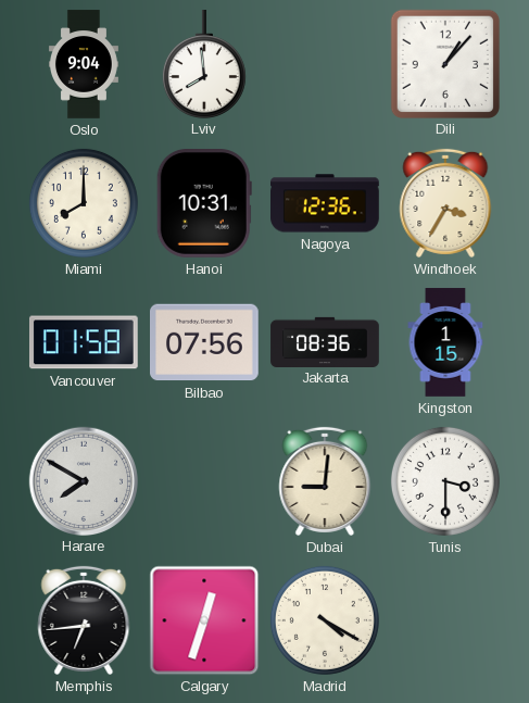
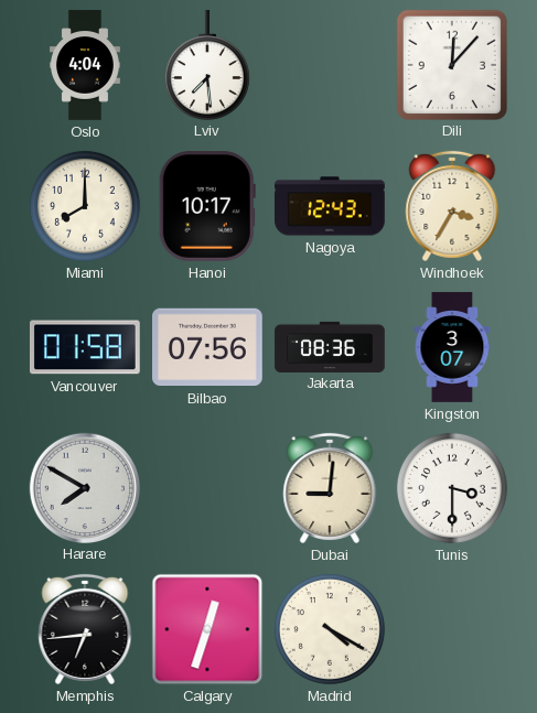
Oslo: 9:04 -> 4:04
Lviv: 7:59 -> 7:29
Dili: 1:07 -> 12:07
Hanoi: 10:31 -> 10:17
Nagoya: 12:36 -> 12:43
Kingston: 1:15 -> 3:07
